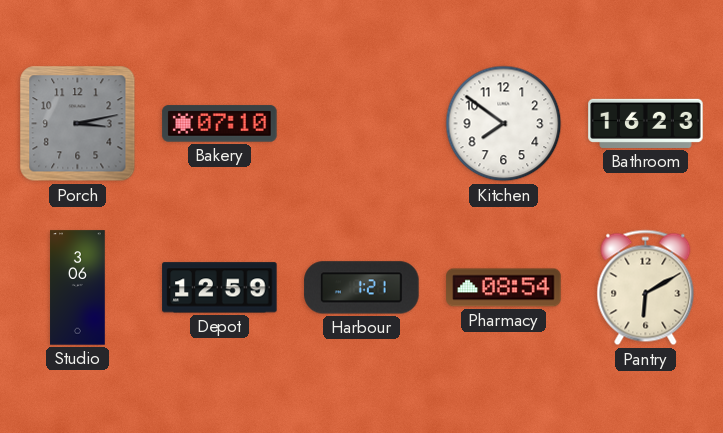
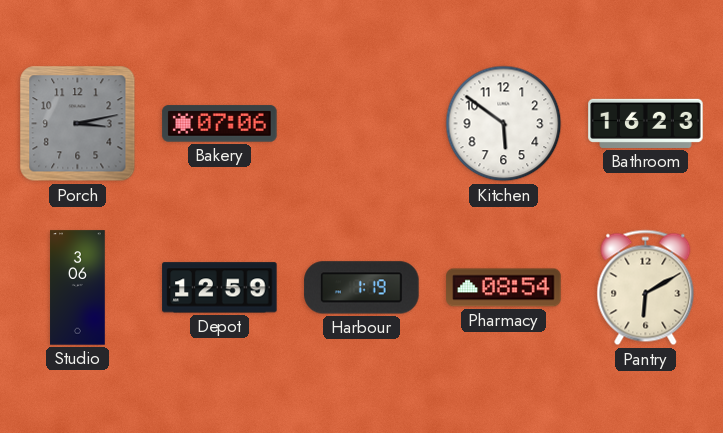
Bakery: 07:10 -> 07:06
Kitchen: 7:51 -> 5:51
Harbour: 1:21 -> 1:19
